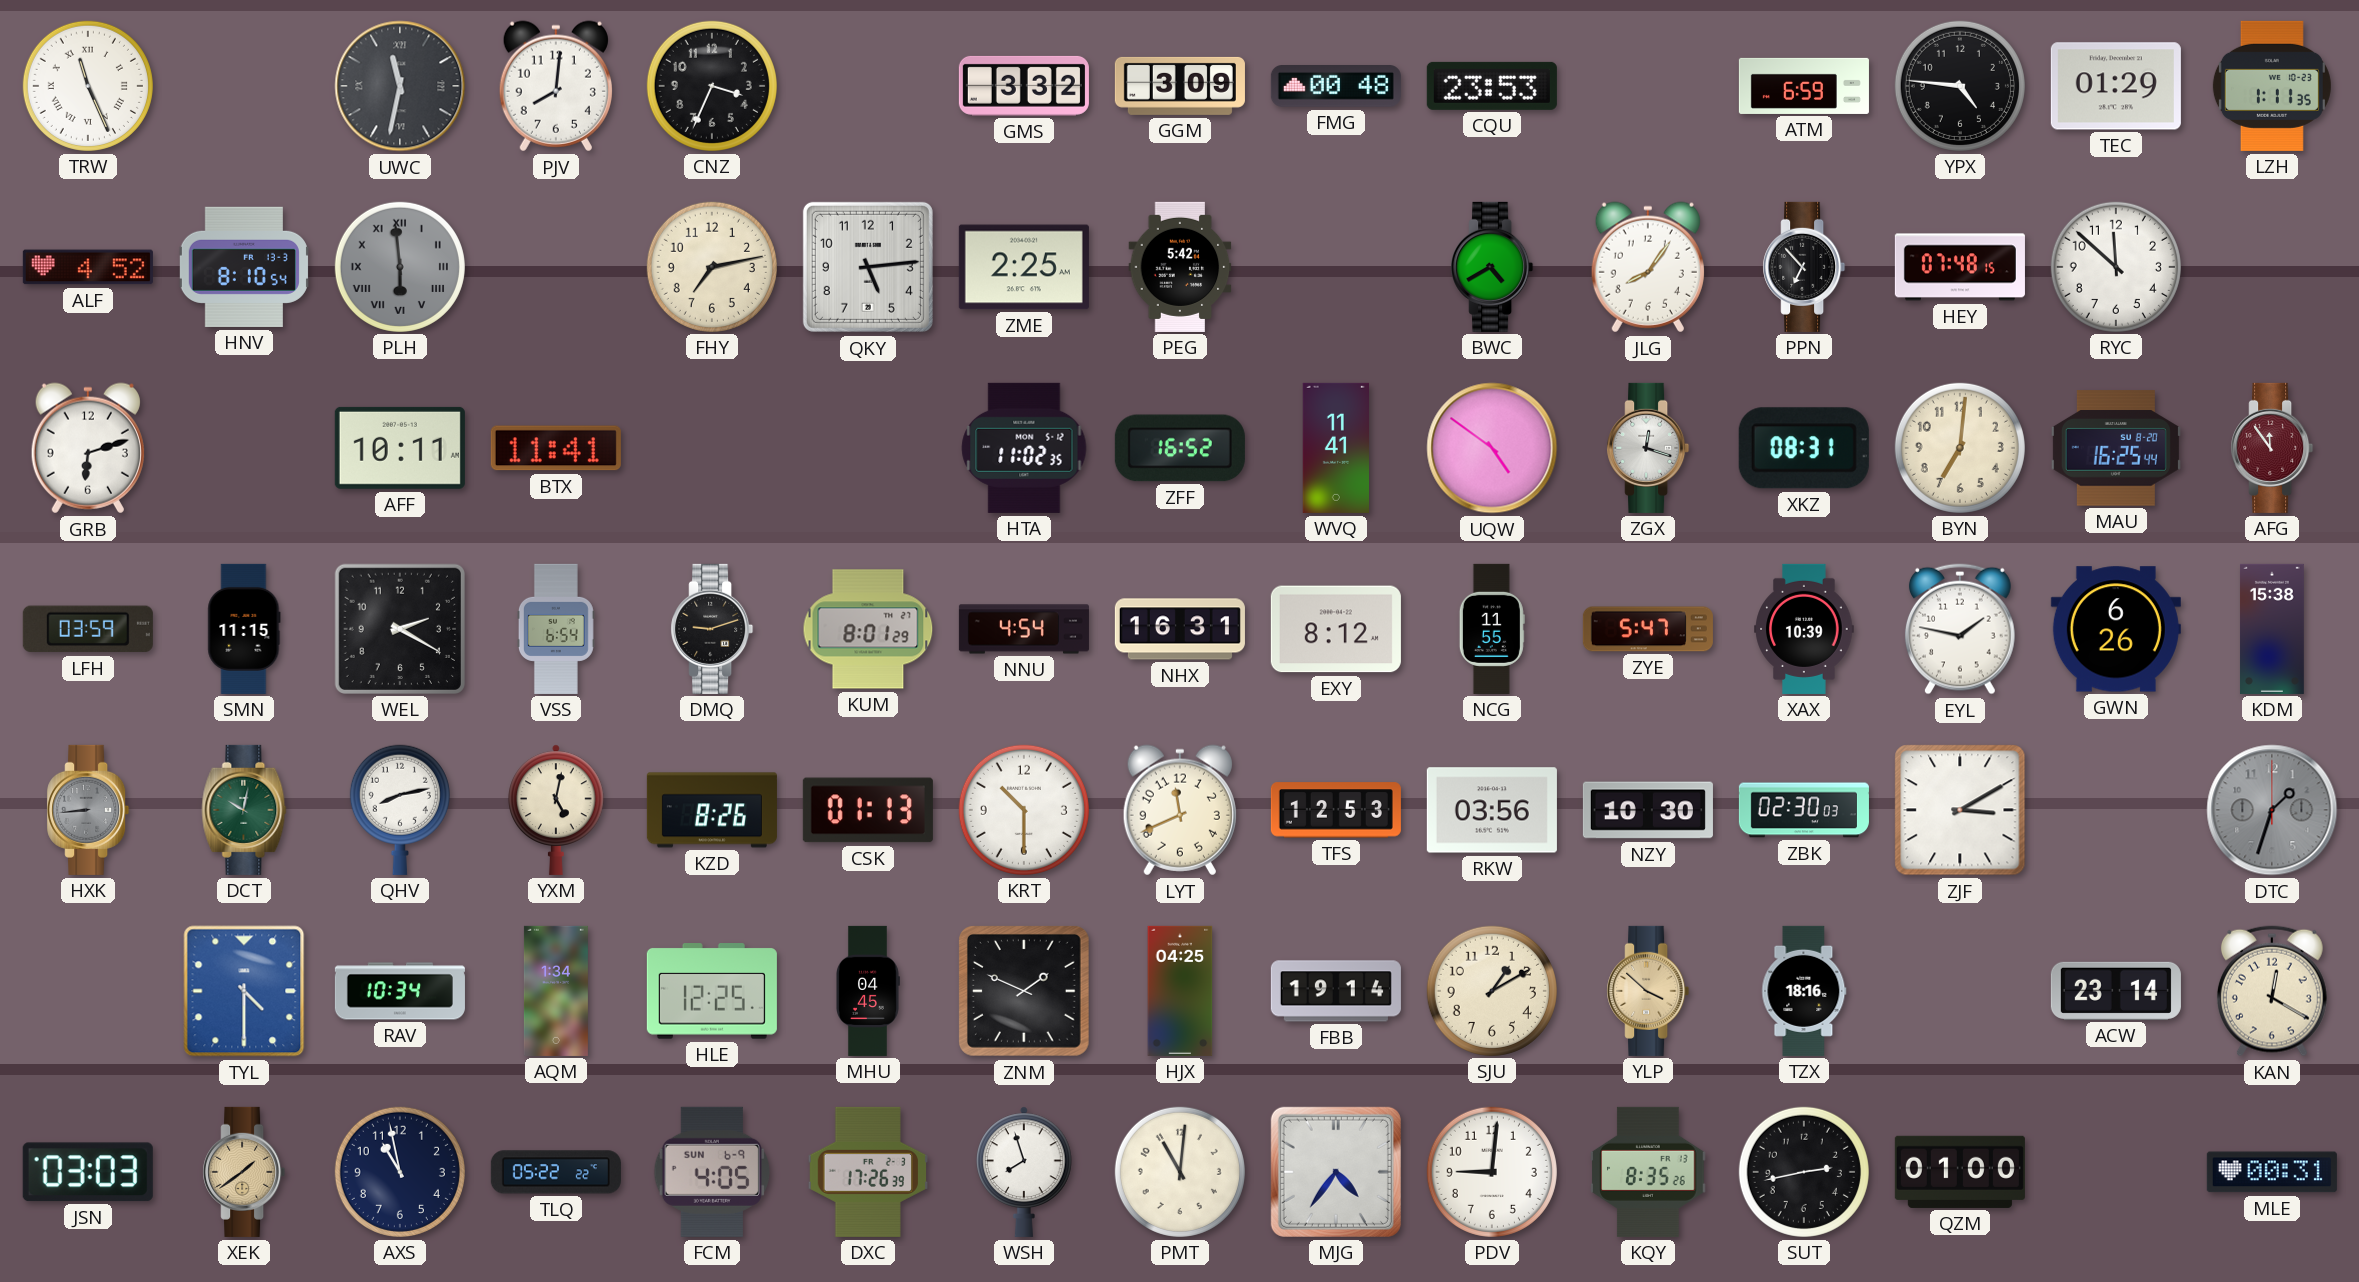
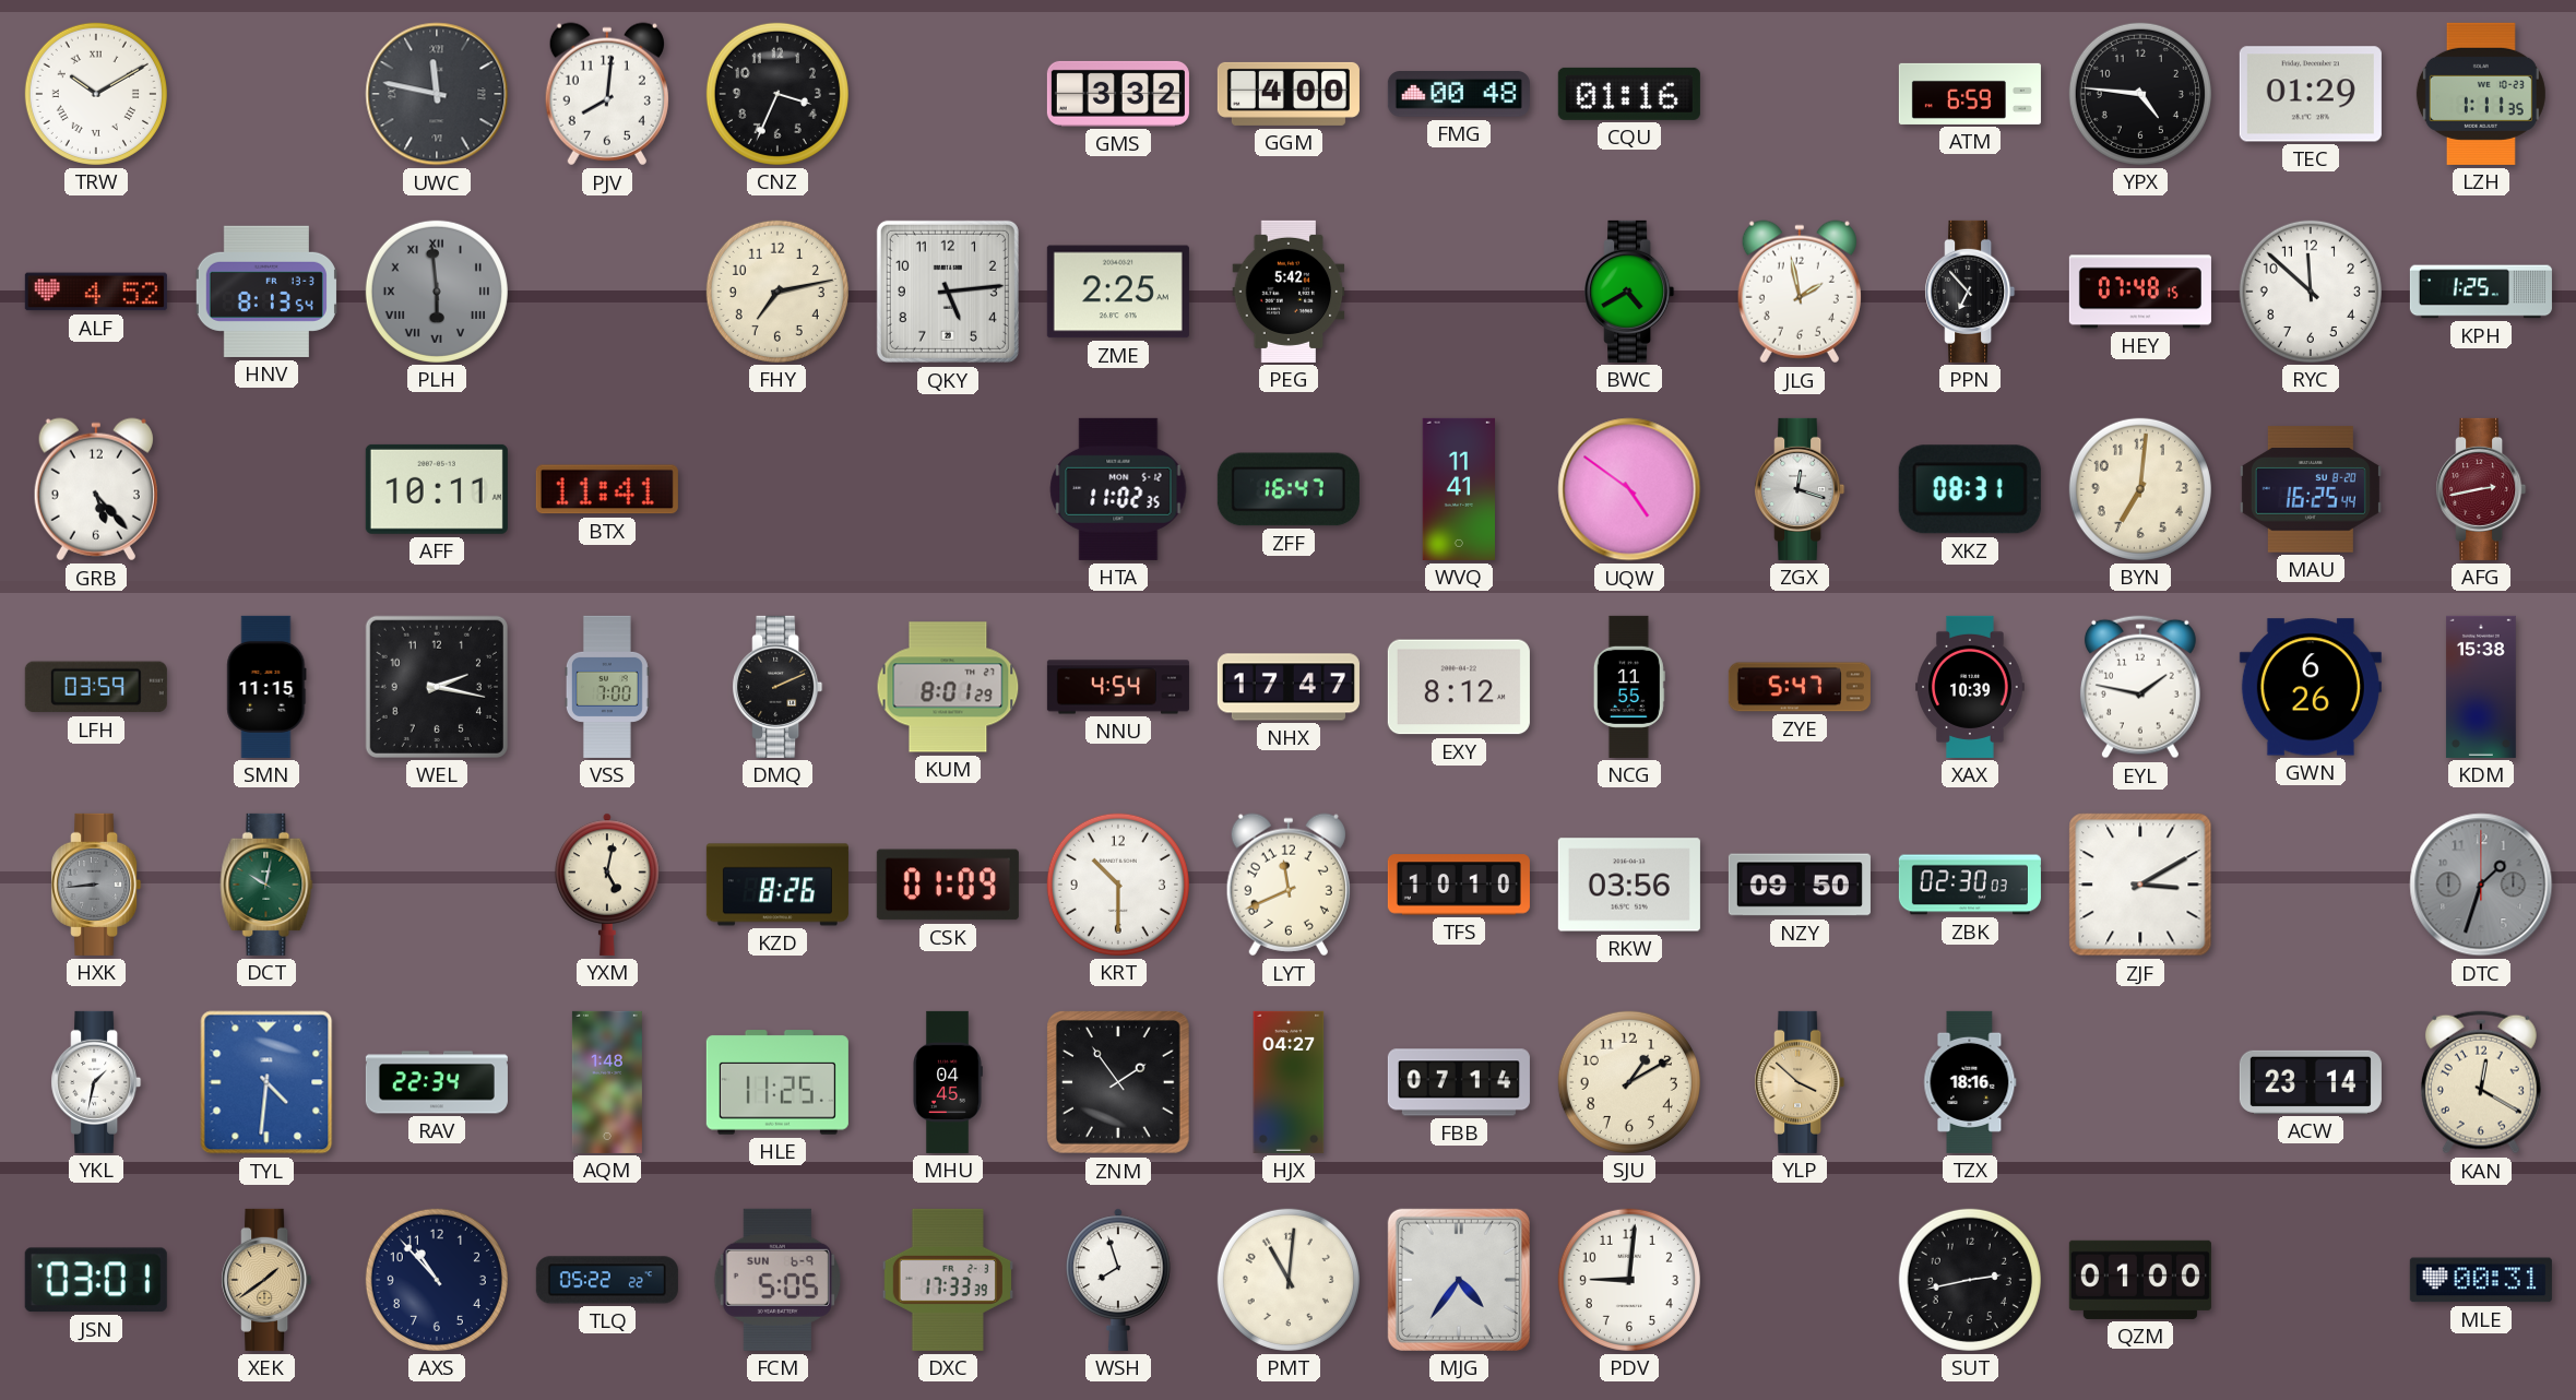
TRW: 11:26 -> 10:10
UWC: 11:32 -> 11:47
GGM: 3:09 -> 4:00
CQU: 23:53 -> 01:16
HNV: 8:10 -> 8:13
JLG: 8:06 -> 1:58
KPH: none -> 1:25
GRB: 6:12 -> 5:23
ZFF: 16:52 -> 16:47
AFG: 11:54 -> 2:43
WEL: 2:20 -> 2:17
VSS: 6:54 -> 7:00
DMQ: 9:12 -> 2:11
NHX: 16:31 -> 17:47
QHV: 8:13 -> none
CSK: 01:13 -> 01:09
TFS: 12:53 -> 10:10
NZY: 10:30 -> 09:50
YKL: none -> 1:32
TYL: 4:30 -> 4:31
RAV: 10:34 -> 22:34
AQM: 1:34 -> 1:48
HLE: 12:25 -> 11:25
ZNM: 1:49 -> 1:54
HJX: 04:25 -> 04:27
FBB: 19:14 -> 07:14
JSN: 03:03 -> 03:01
AXS: 10:58 -> 10:53
FCM: 4:05 -> 5:05
DXC: 17:26 -> 17:33
KQY: 8:35 -> none
